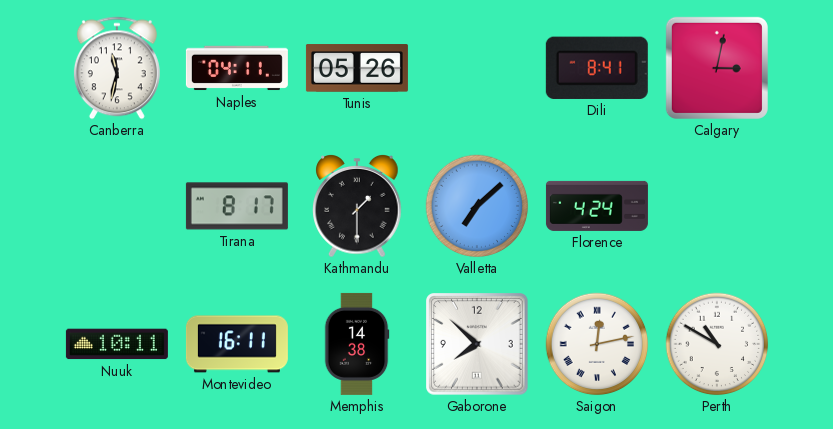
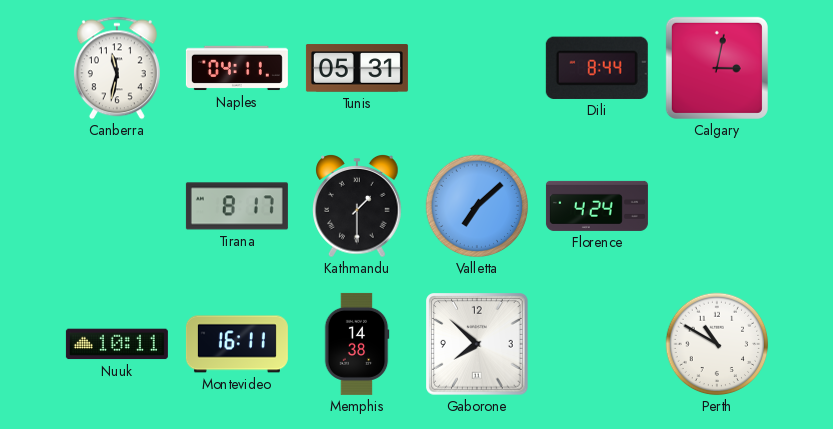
Tunis: 05:26 -> 05:31
Dili: 8:41 -> 8:44
Saigon: 12:13 -> none
